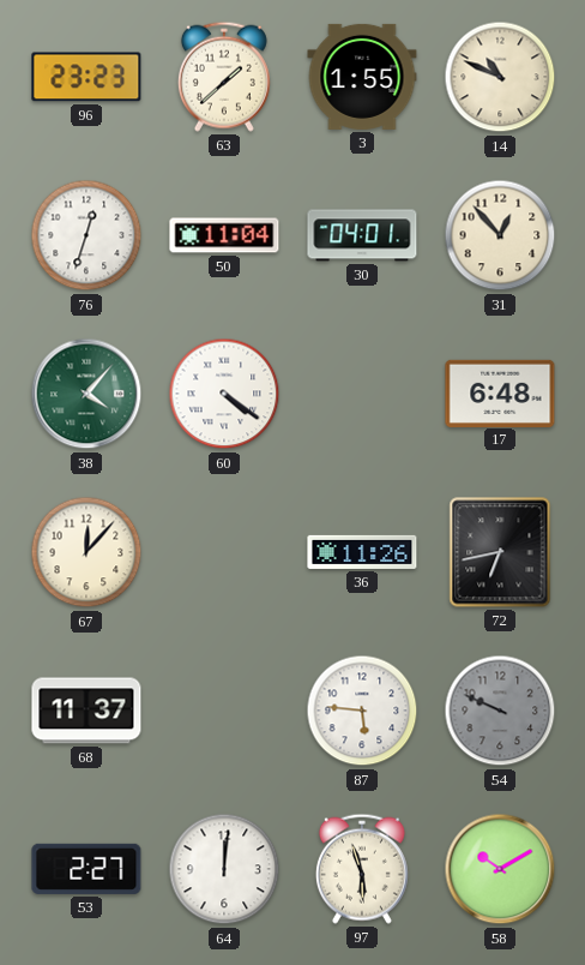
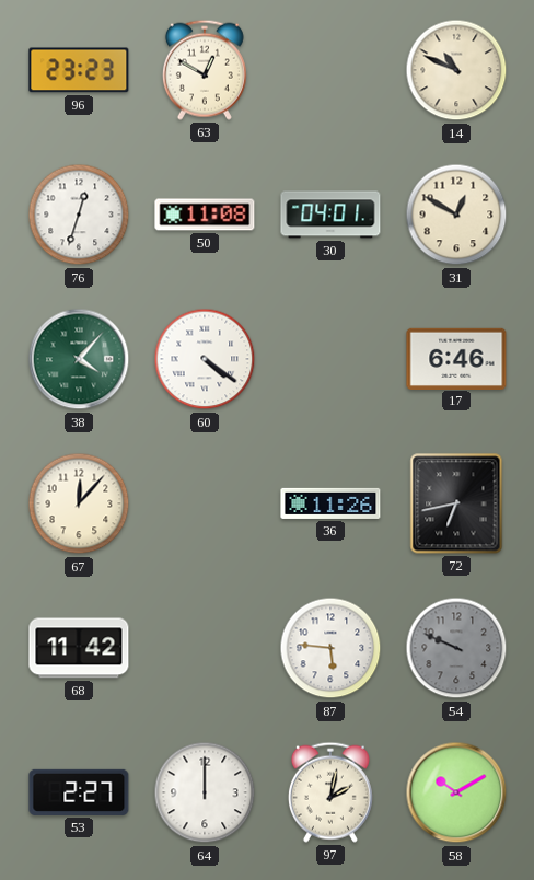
63: 1:38 -> 12:50
3: 1:55 -> none
50: 11:04 -> 11:08
31: 12:53 -> 12:50
17: 6:48 -> 6:46
68: 11:37 -> 11:42
64: 12:01 -> 12:00
97: 5:57 -> 2:02
